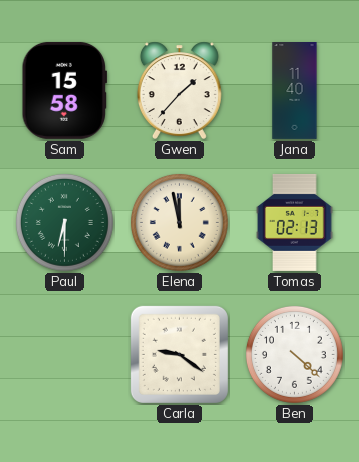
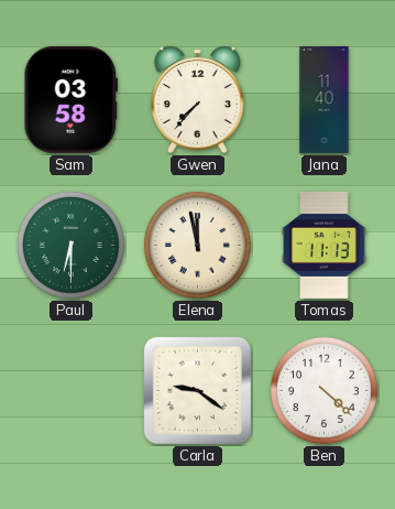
Sam: 15:58 -> 03:58
Gwen: 1:37 -> 7:37
Tomas: 02:13 -> 11:13
